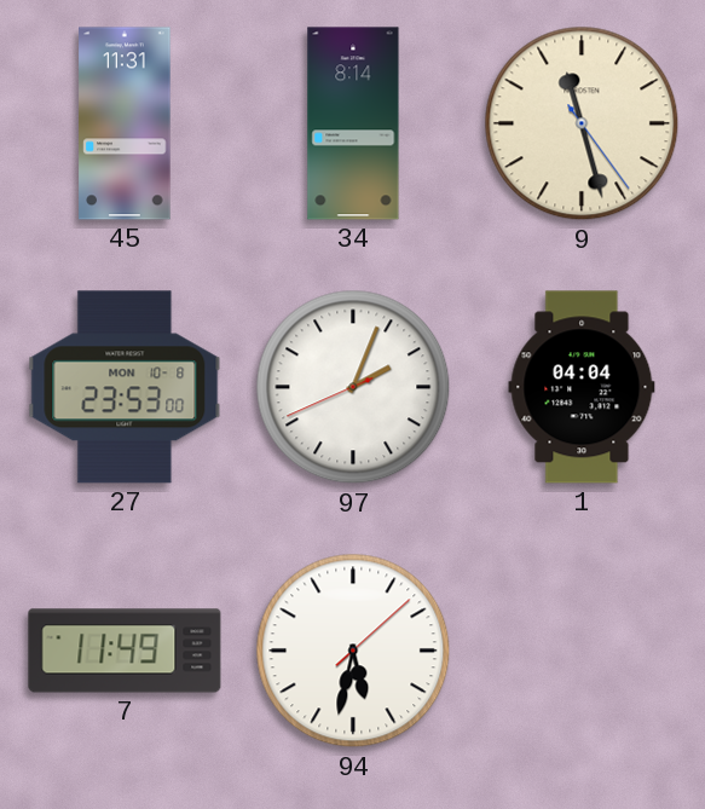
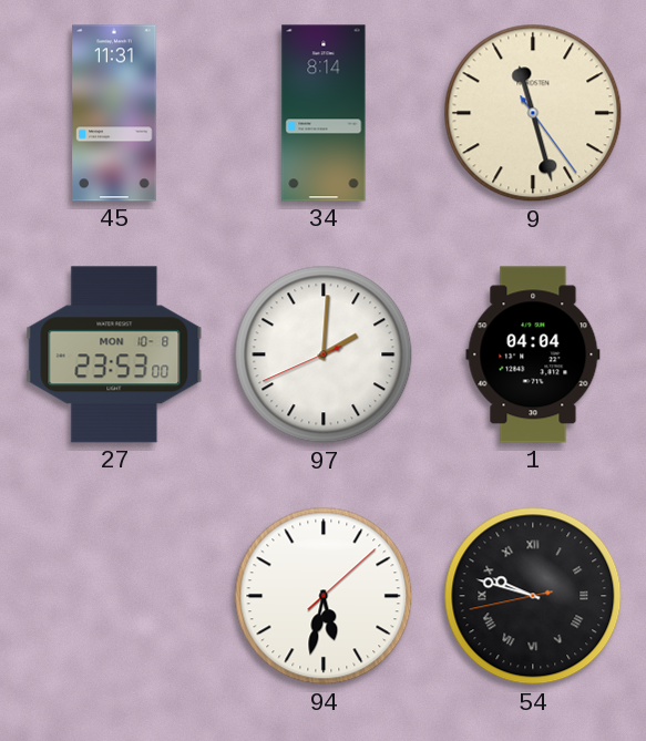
97: 2:03 -> 2:00
7: 11:49 -> none
54: none -> 9:47
